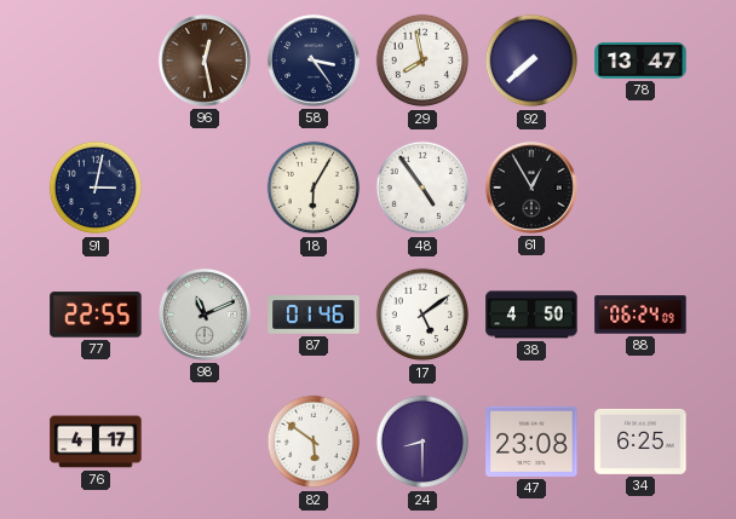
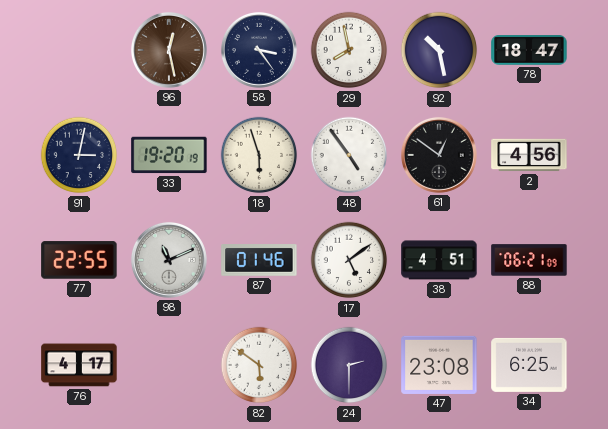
92: 7:38 -> 10:28
78: 13:47 -> 18:47
33: none -> 19:20
18: 6:05 -> 5:57
61: 12:55 -> 12:51
2: none -> 4:56
38: 4:50 -> 4:51
88: 06:24 -> 06:21
24: 8:30 -> 2:30
